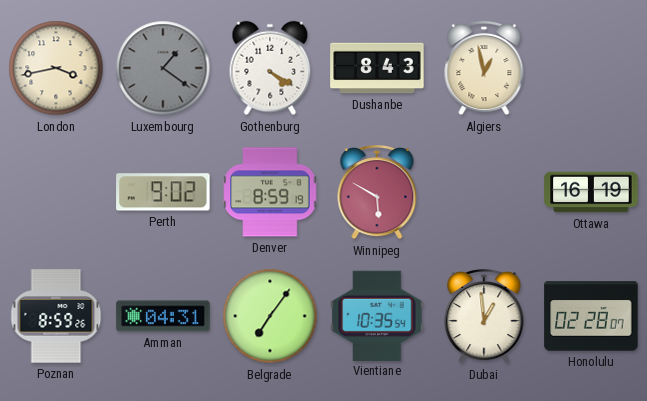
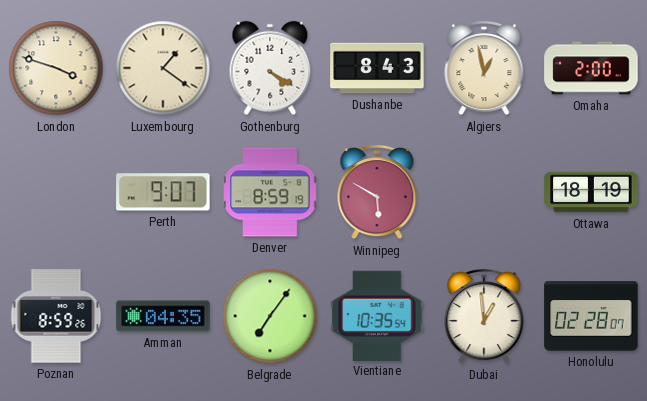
London: 3:43 -> 3:48
Luxembourg dial: grey -> cream
Omaha: none -> 2:00
Perth: 9:02 -> 9:07
Ottawa: 16:19 -> 18:19
Amman: 04:31 -> 04:35
